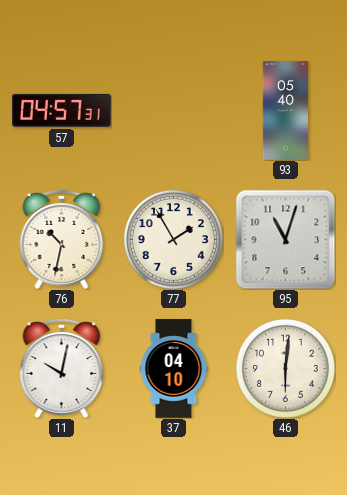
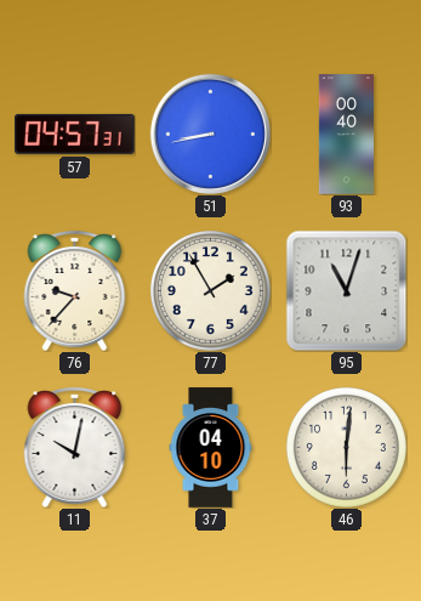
51: none -> 8:43
93: 05:40 -> 00:40
76: 10:32 -> 9:37
